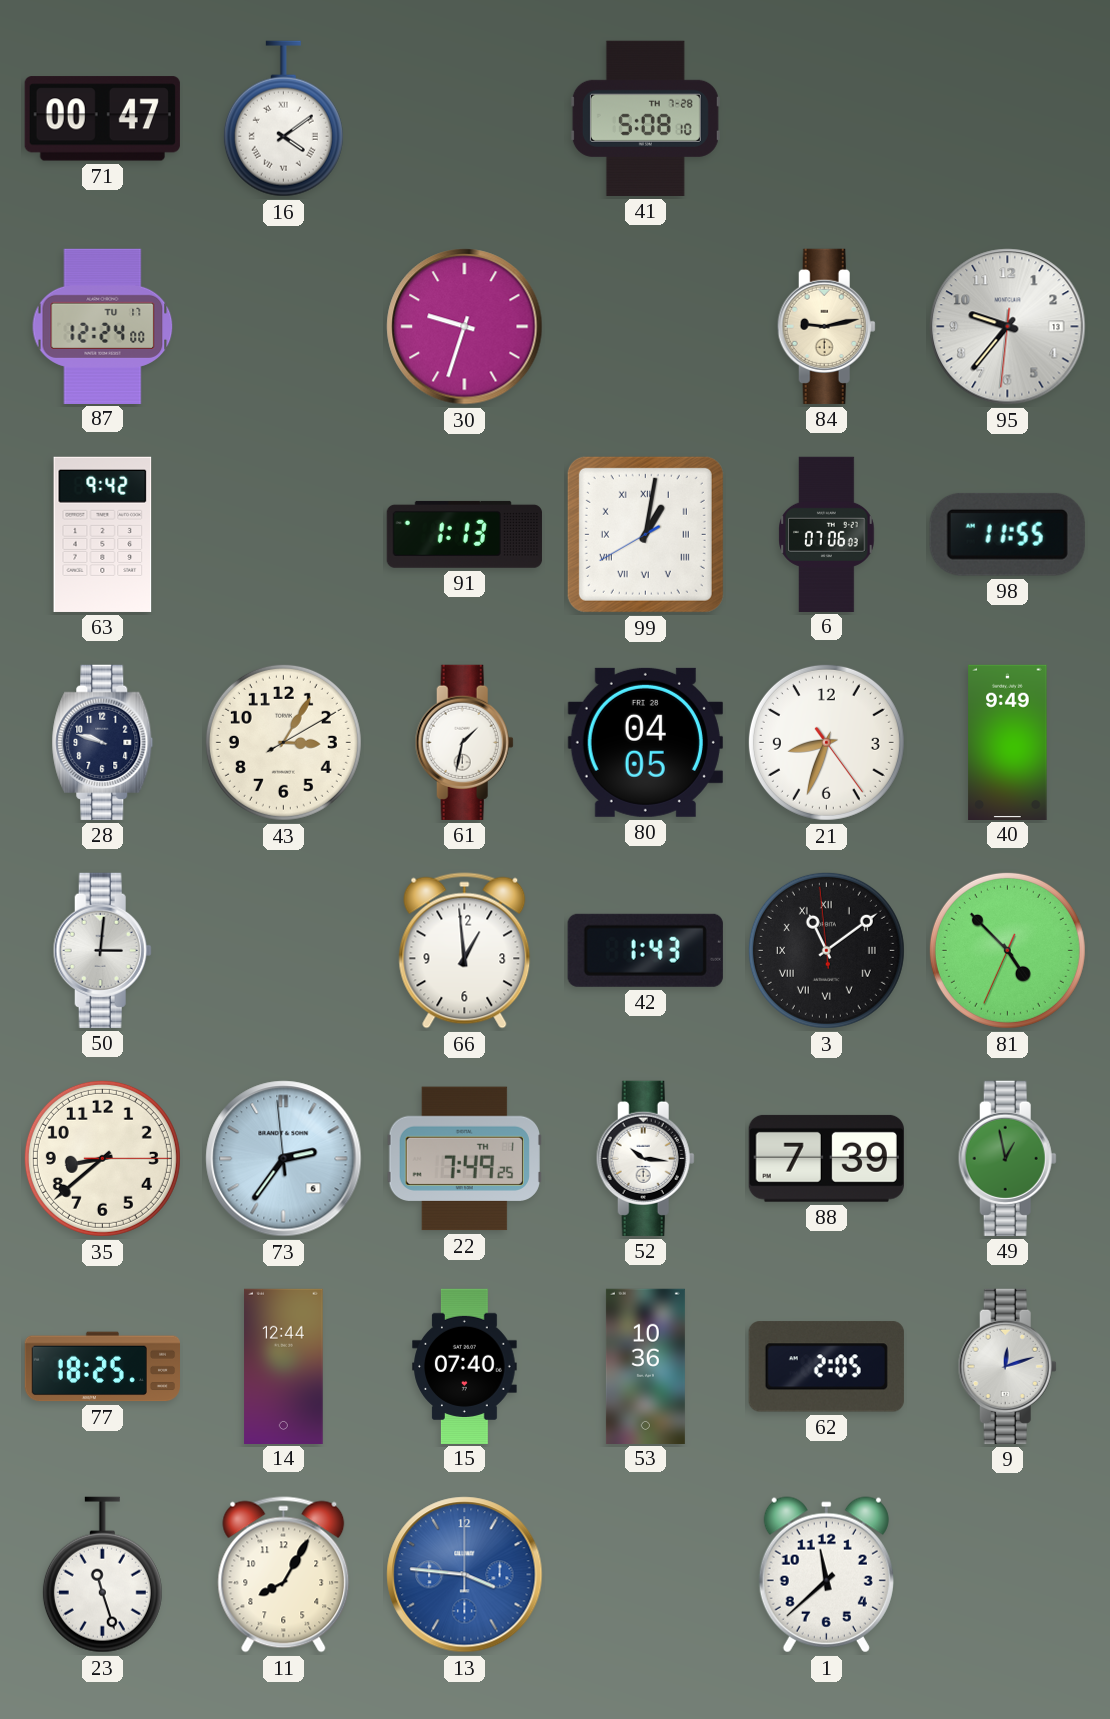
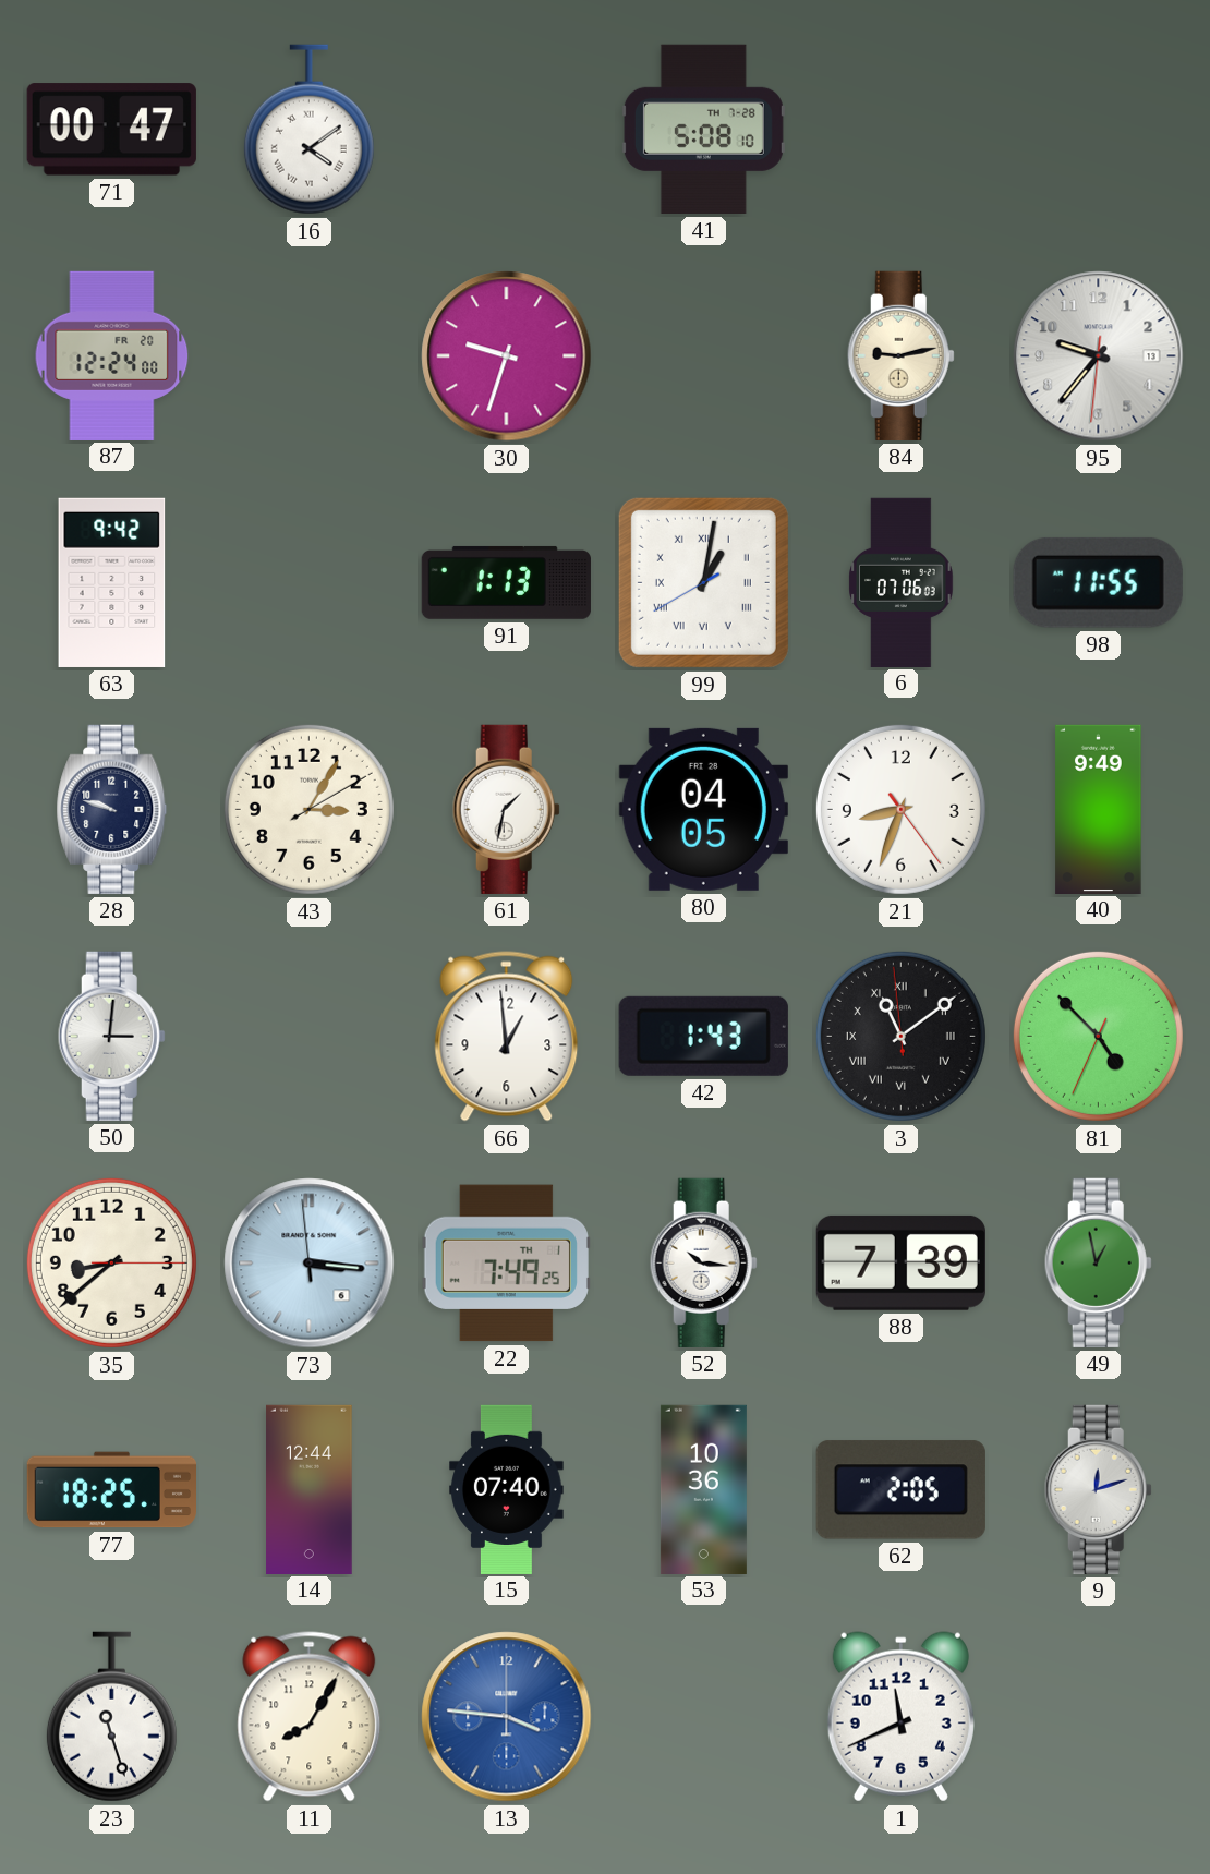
87 date: TU 17 -> FR 20
73: 2:35 -> 3:15
1: 11:38 -> 11:41
